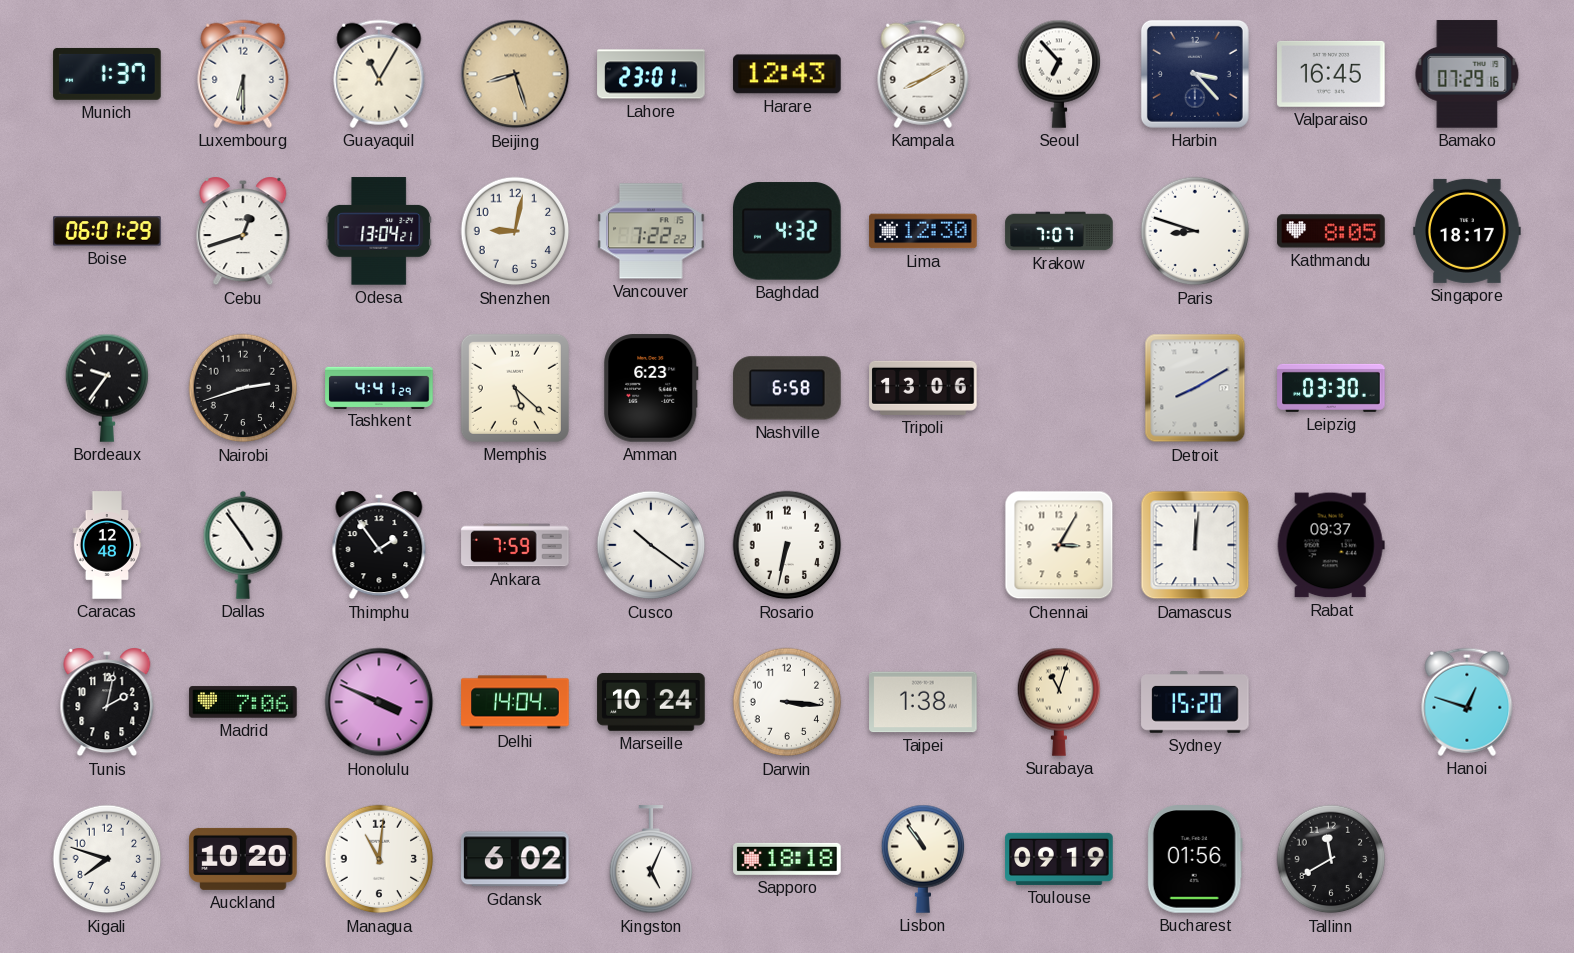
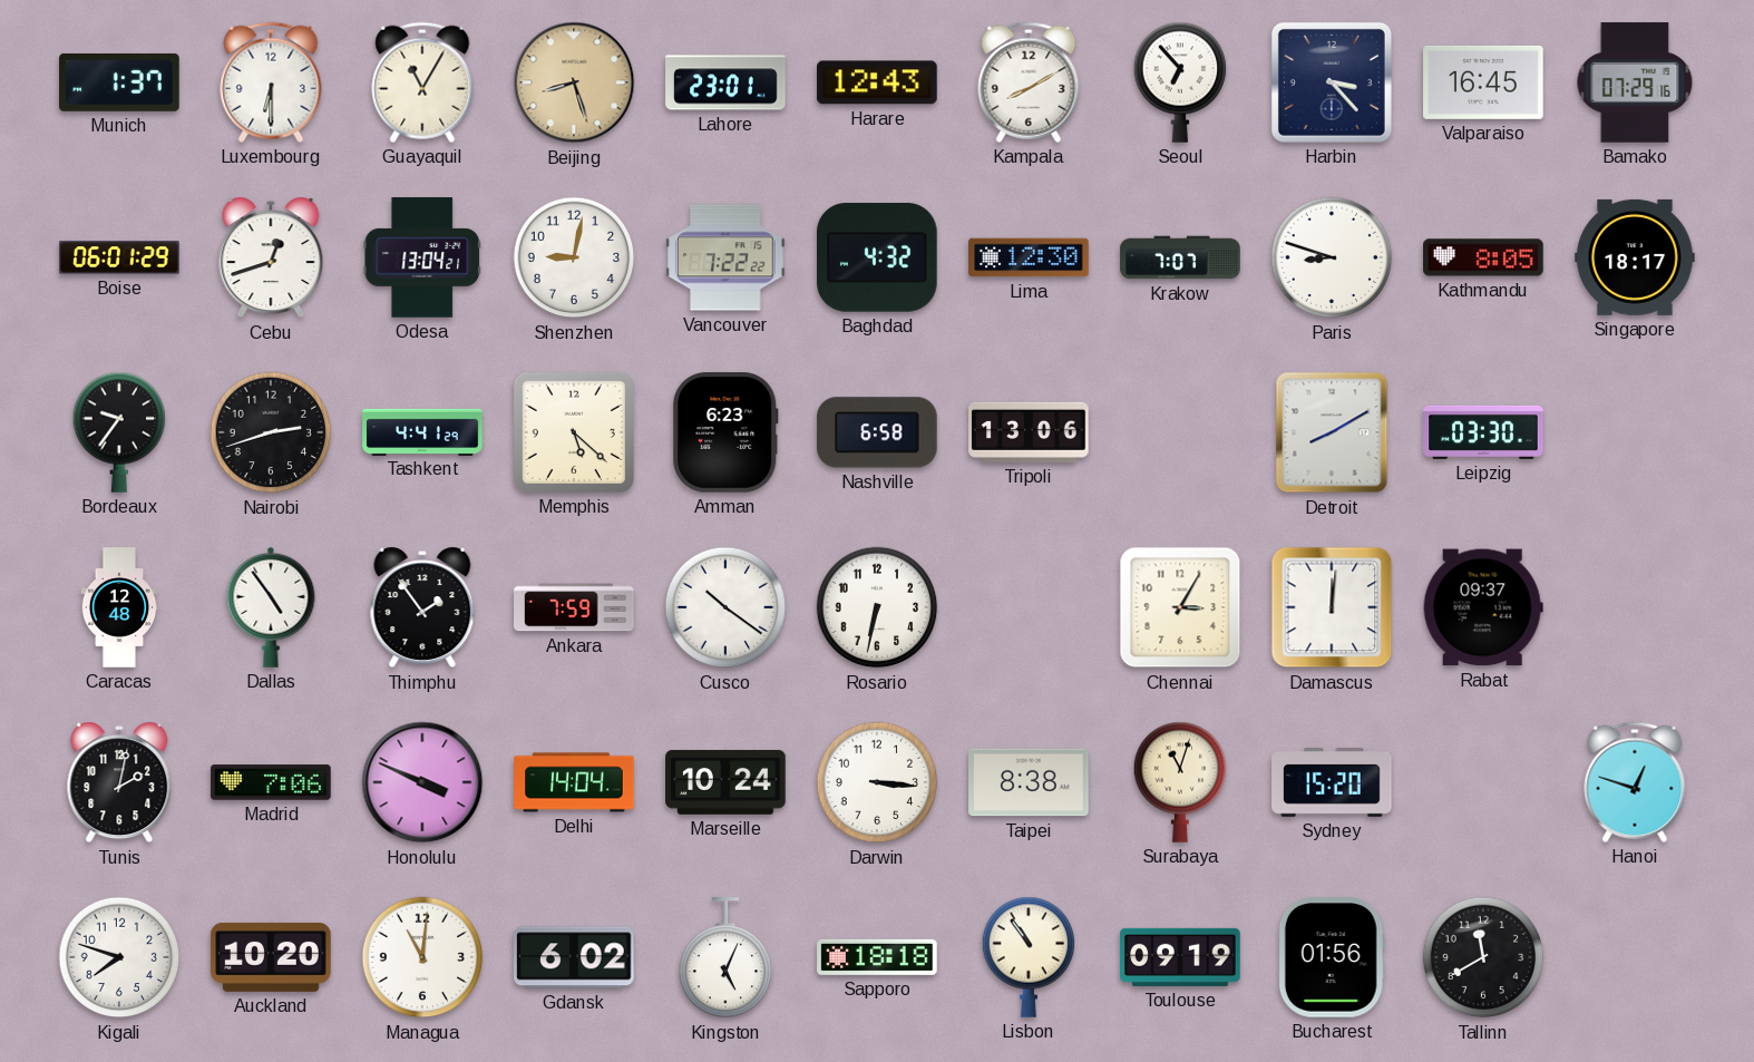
Taipei: 1:38 -> 8:38
